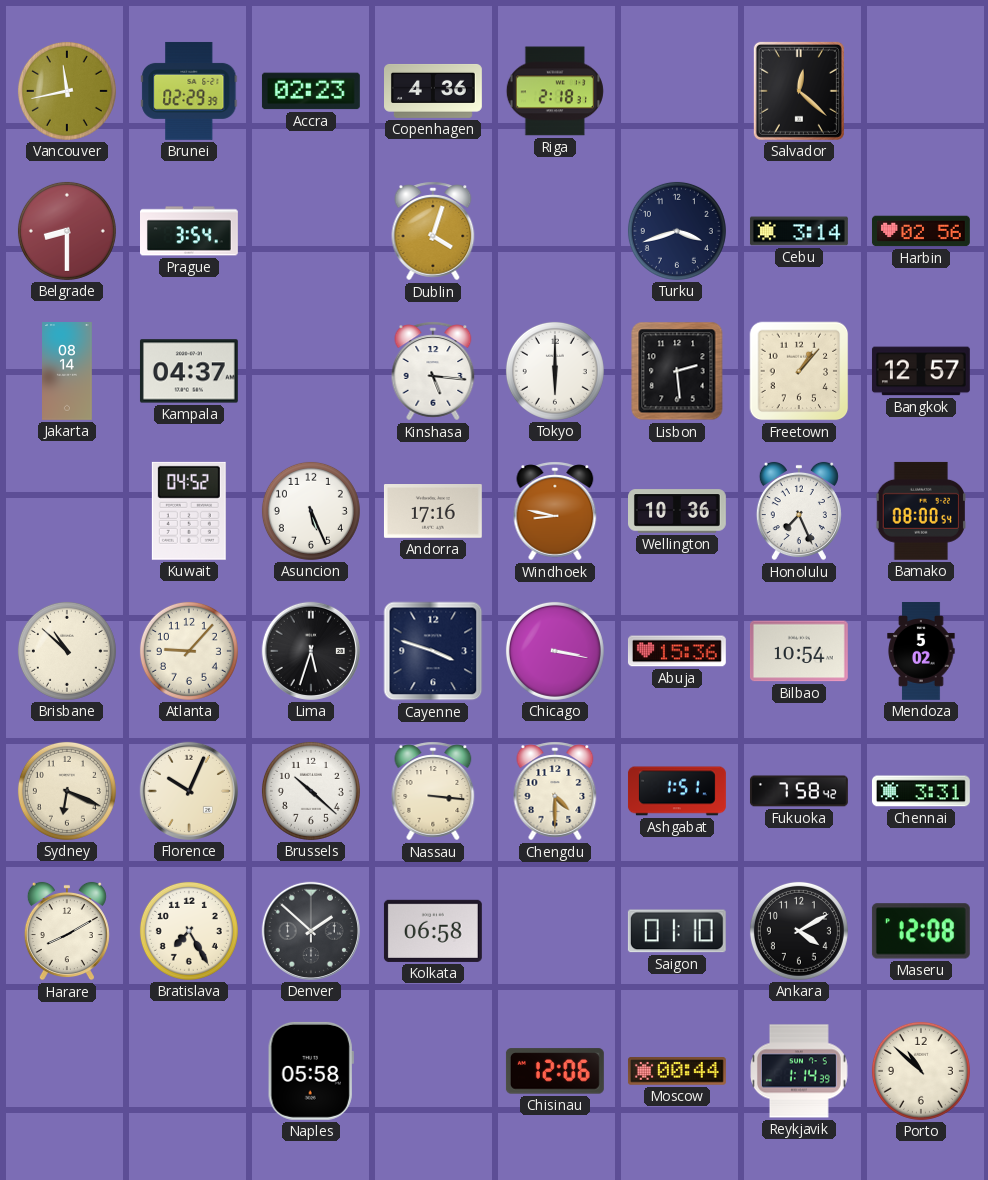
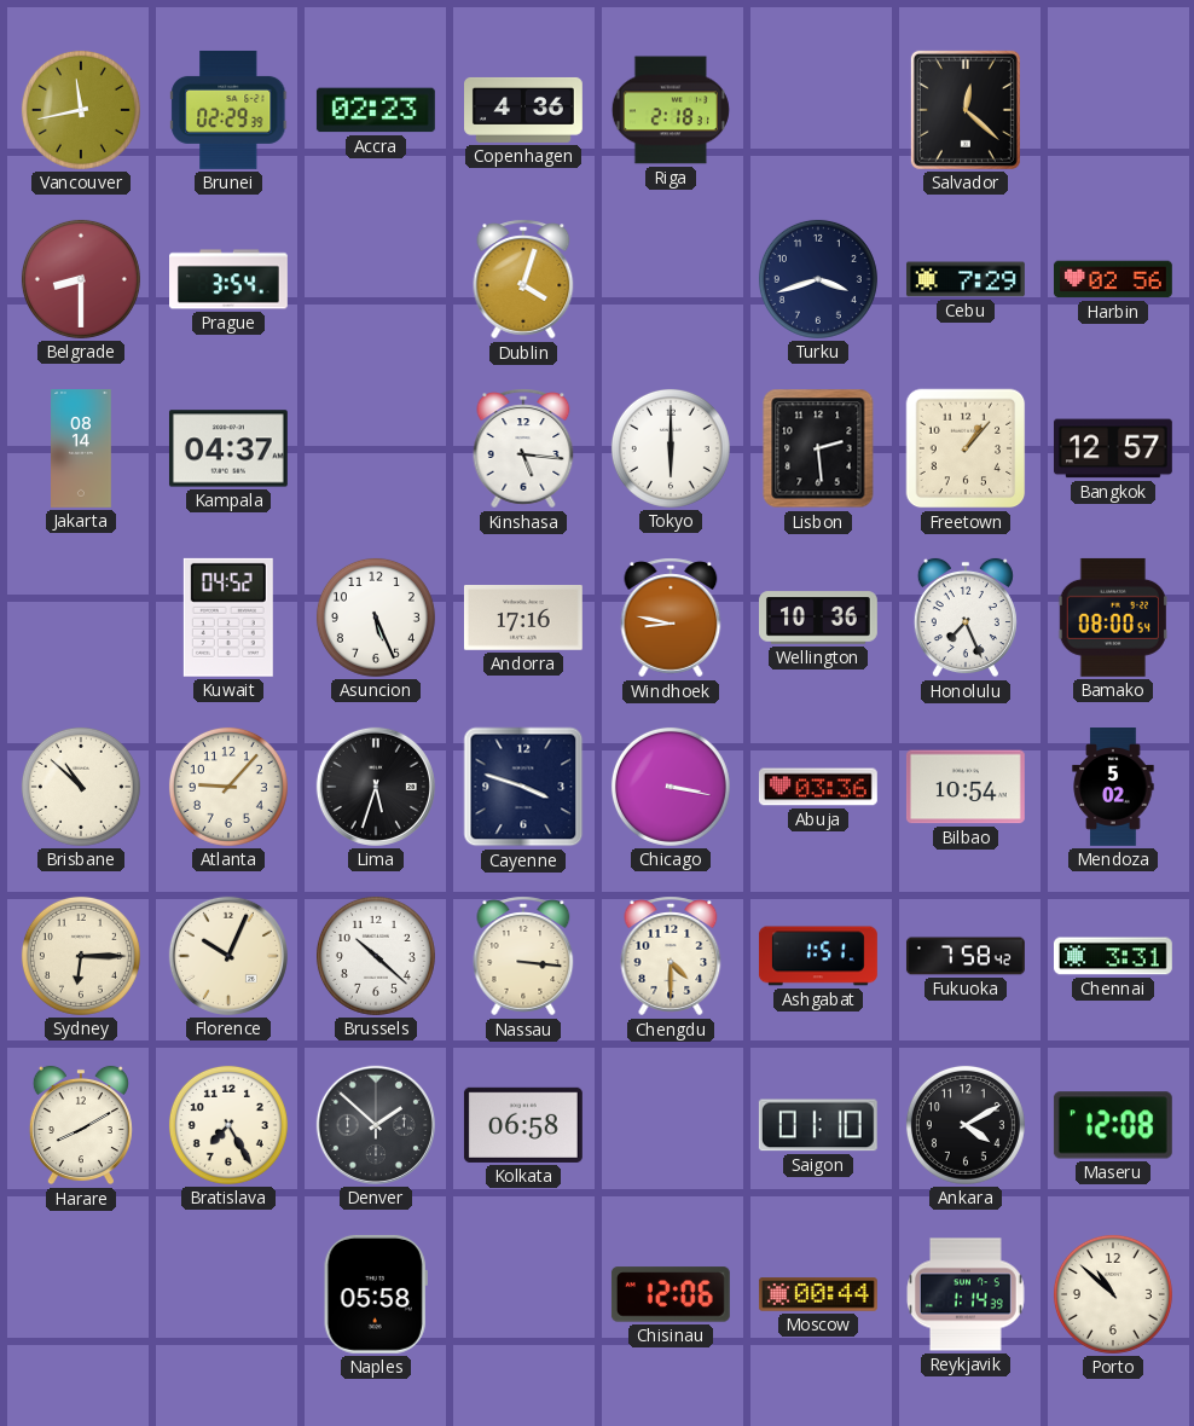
Cebu: 3:14 -> 7:29
Abuja: 15:36 -> 03:36
Sydney: 6:19 -> 6:15
